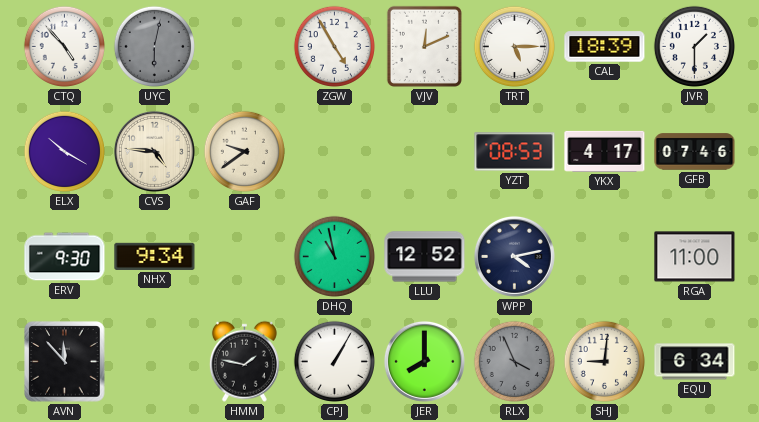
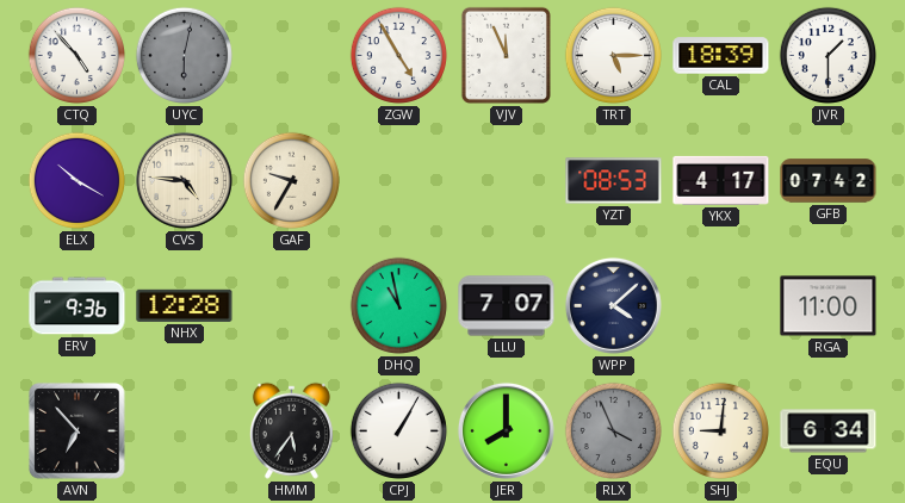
VJV: 12:11 -> 11:56
GAF: 9:39 -> 9:35
GFB: 07:46 -> 07:42
ERV: 9:30 -> 9:36
NHX: 9:34 -> 12:28
LLU: 12:52 -> 7:07
WPP: 4:13 -> 4:08
AVN: 11:53 -> 6:53
HMM: 1:47 -> 5:36
